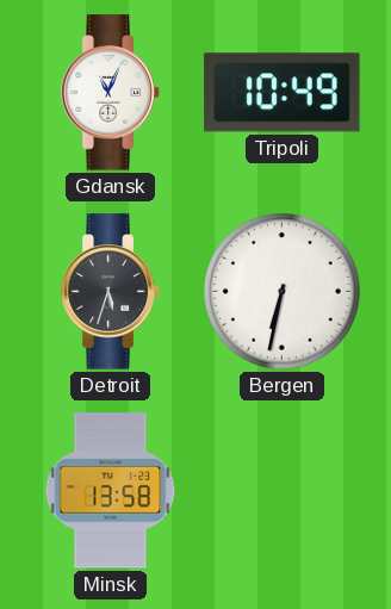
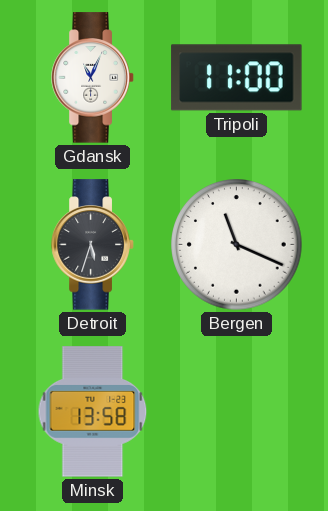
Tripoli: 10:49 -> 11:00
Bergen: 6:32 -> 11:19
